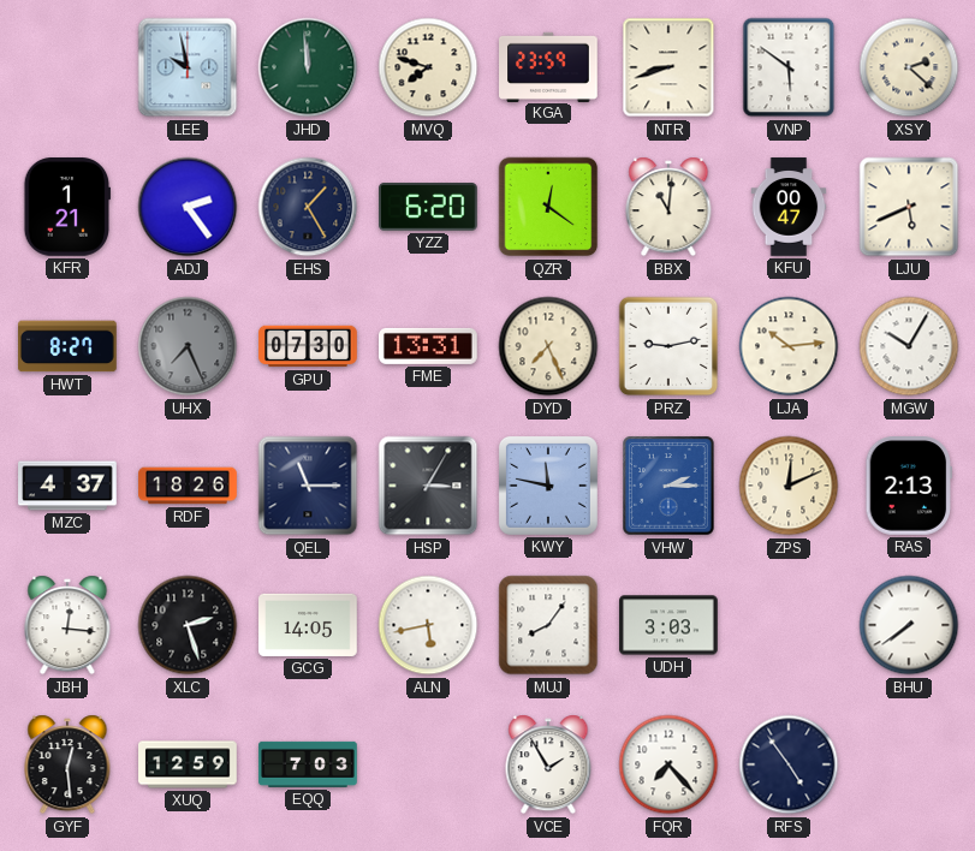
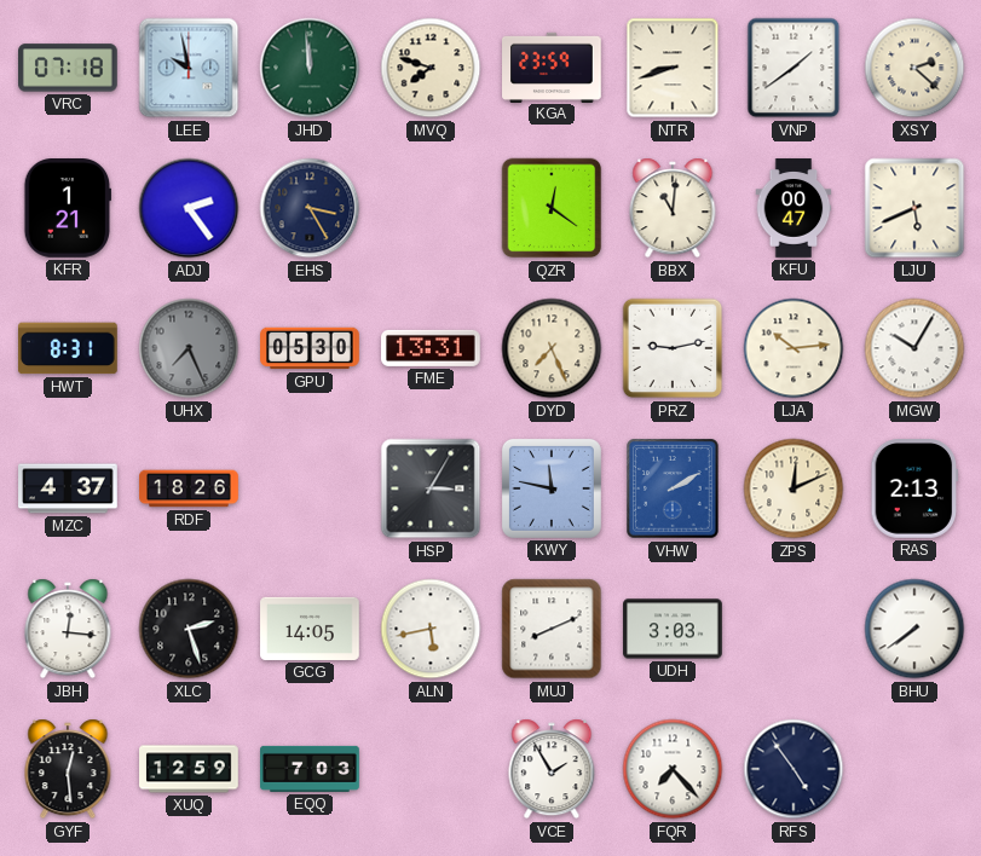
VRC: none -> 07:18
VNP: 5:51 -> 1:39
EHS: 1:25 -> 3:25
YZZ: 6:20 -> none
HWT: 8:27 -> 8:31
GPU: 07:30 -> 05:30
QEL: 11:15 -> none
VHW: 2:15 -> 2:10
MUJ: 8:06 -> 8:11
